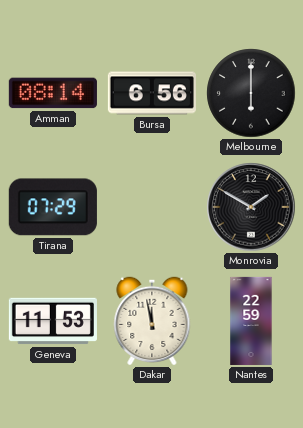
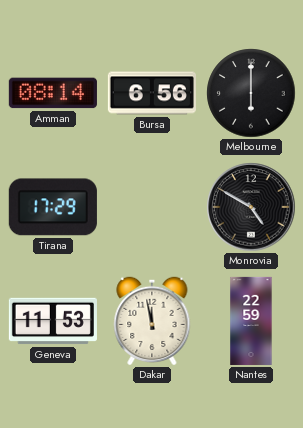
Tirana: 07:29 -> 17:29
Monrovia: 1:50 -> 4:50
